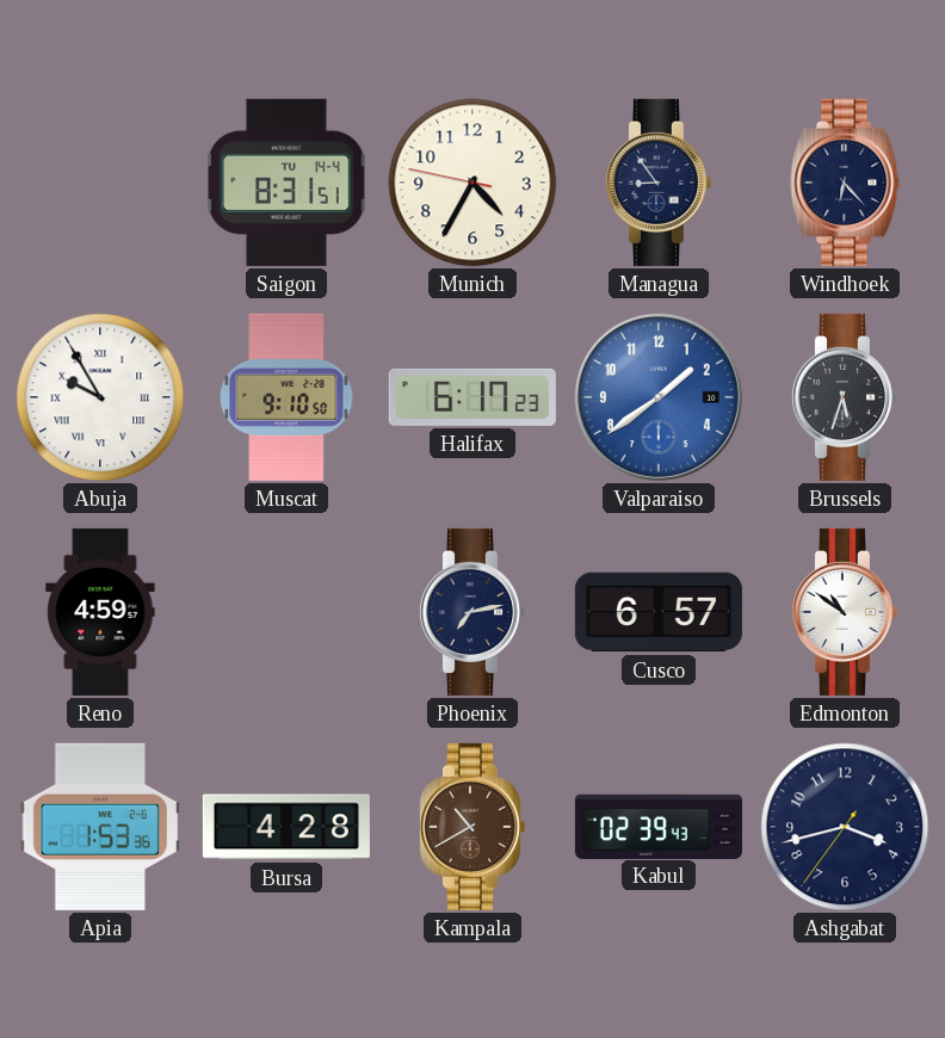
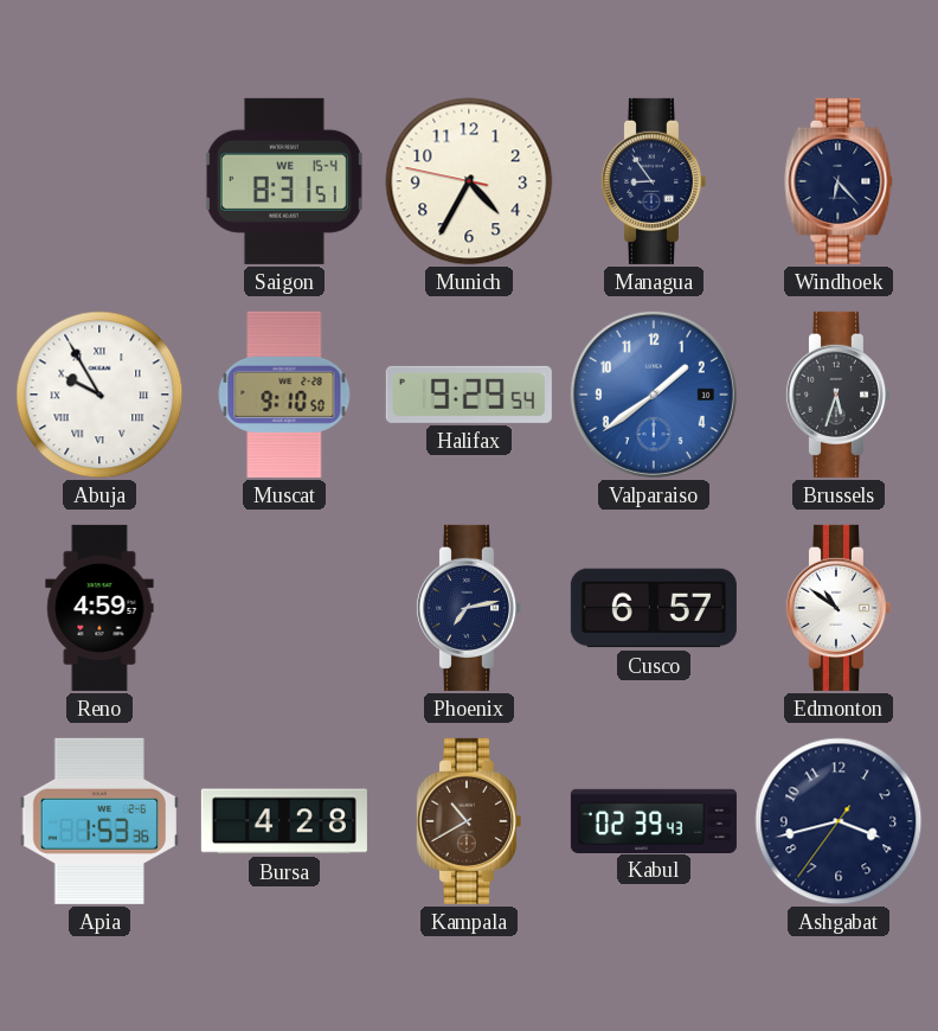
Saigon date: TU 14-4 -> WE 15-4
Halifax: 6:17 -> 9:29
